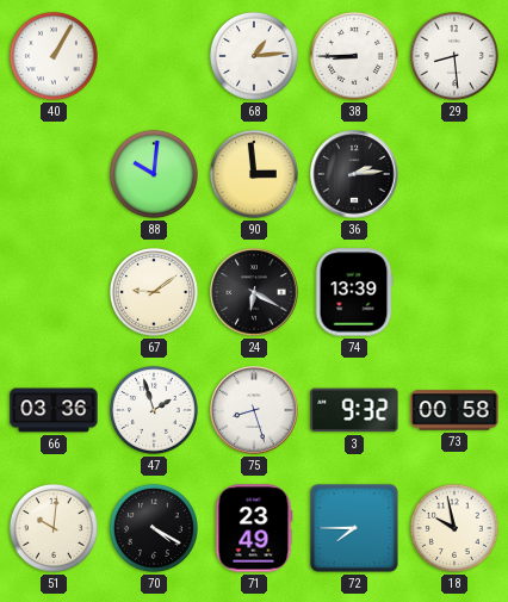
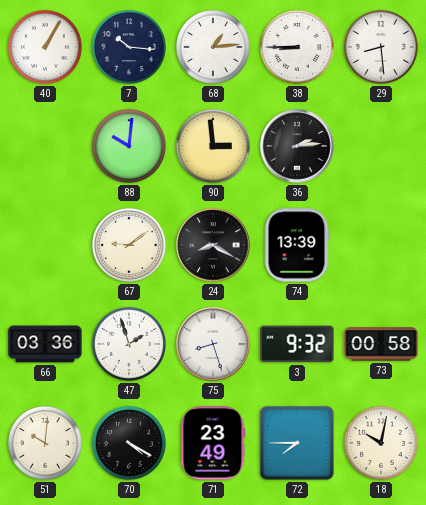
7: none -> 10:16
24: 6:20 -> 8:20
18: 9:58 -> 10:02
